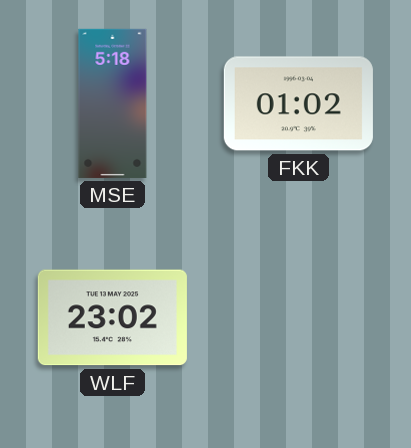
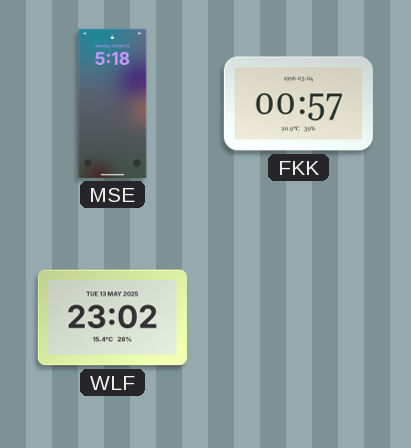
FKK: 01:02 -> 00:57
